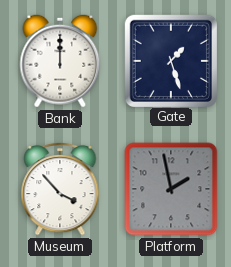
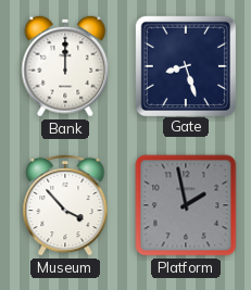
Gate: 1:27 -> 8:27
